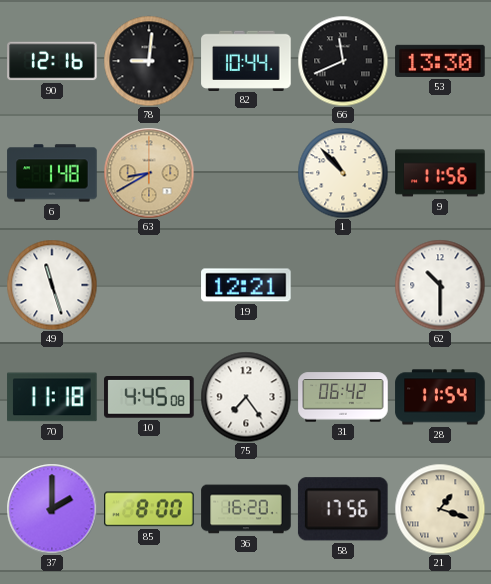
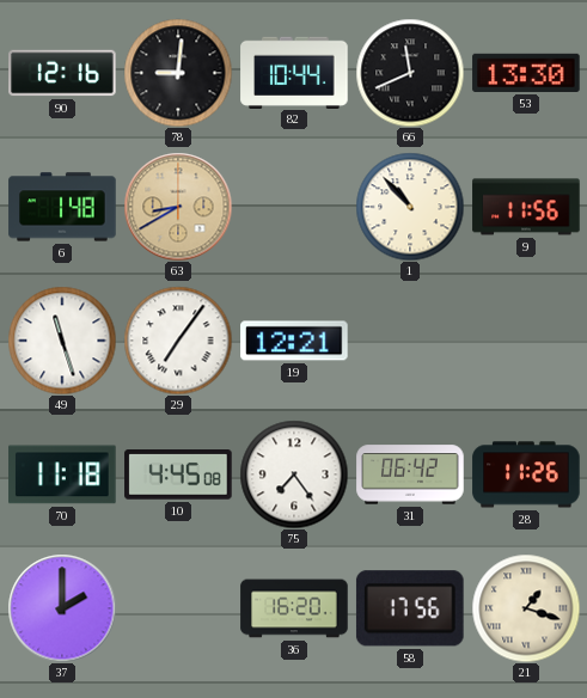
29: none -> 7:06
62: 10:30 -> none
28: 11:54 -> 11:26
85: 8:00 -> none
